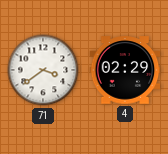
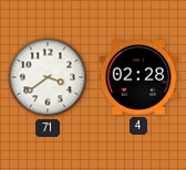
4: 02:29 -> 02:28
